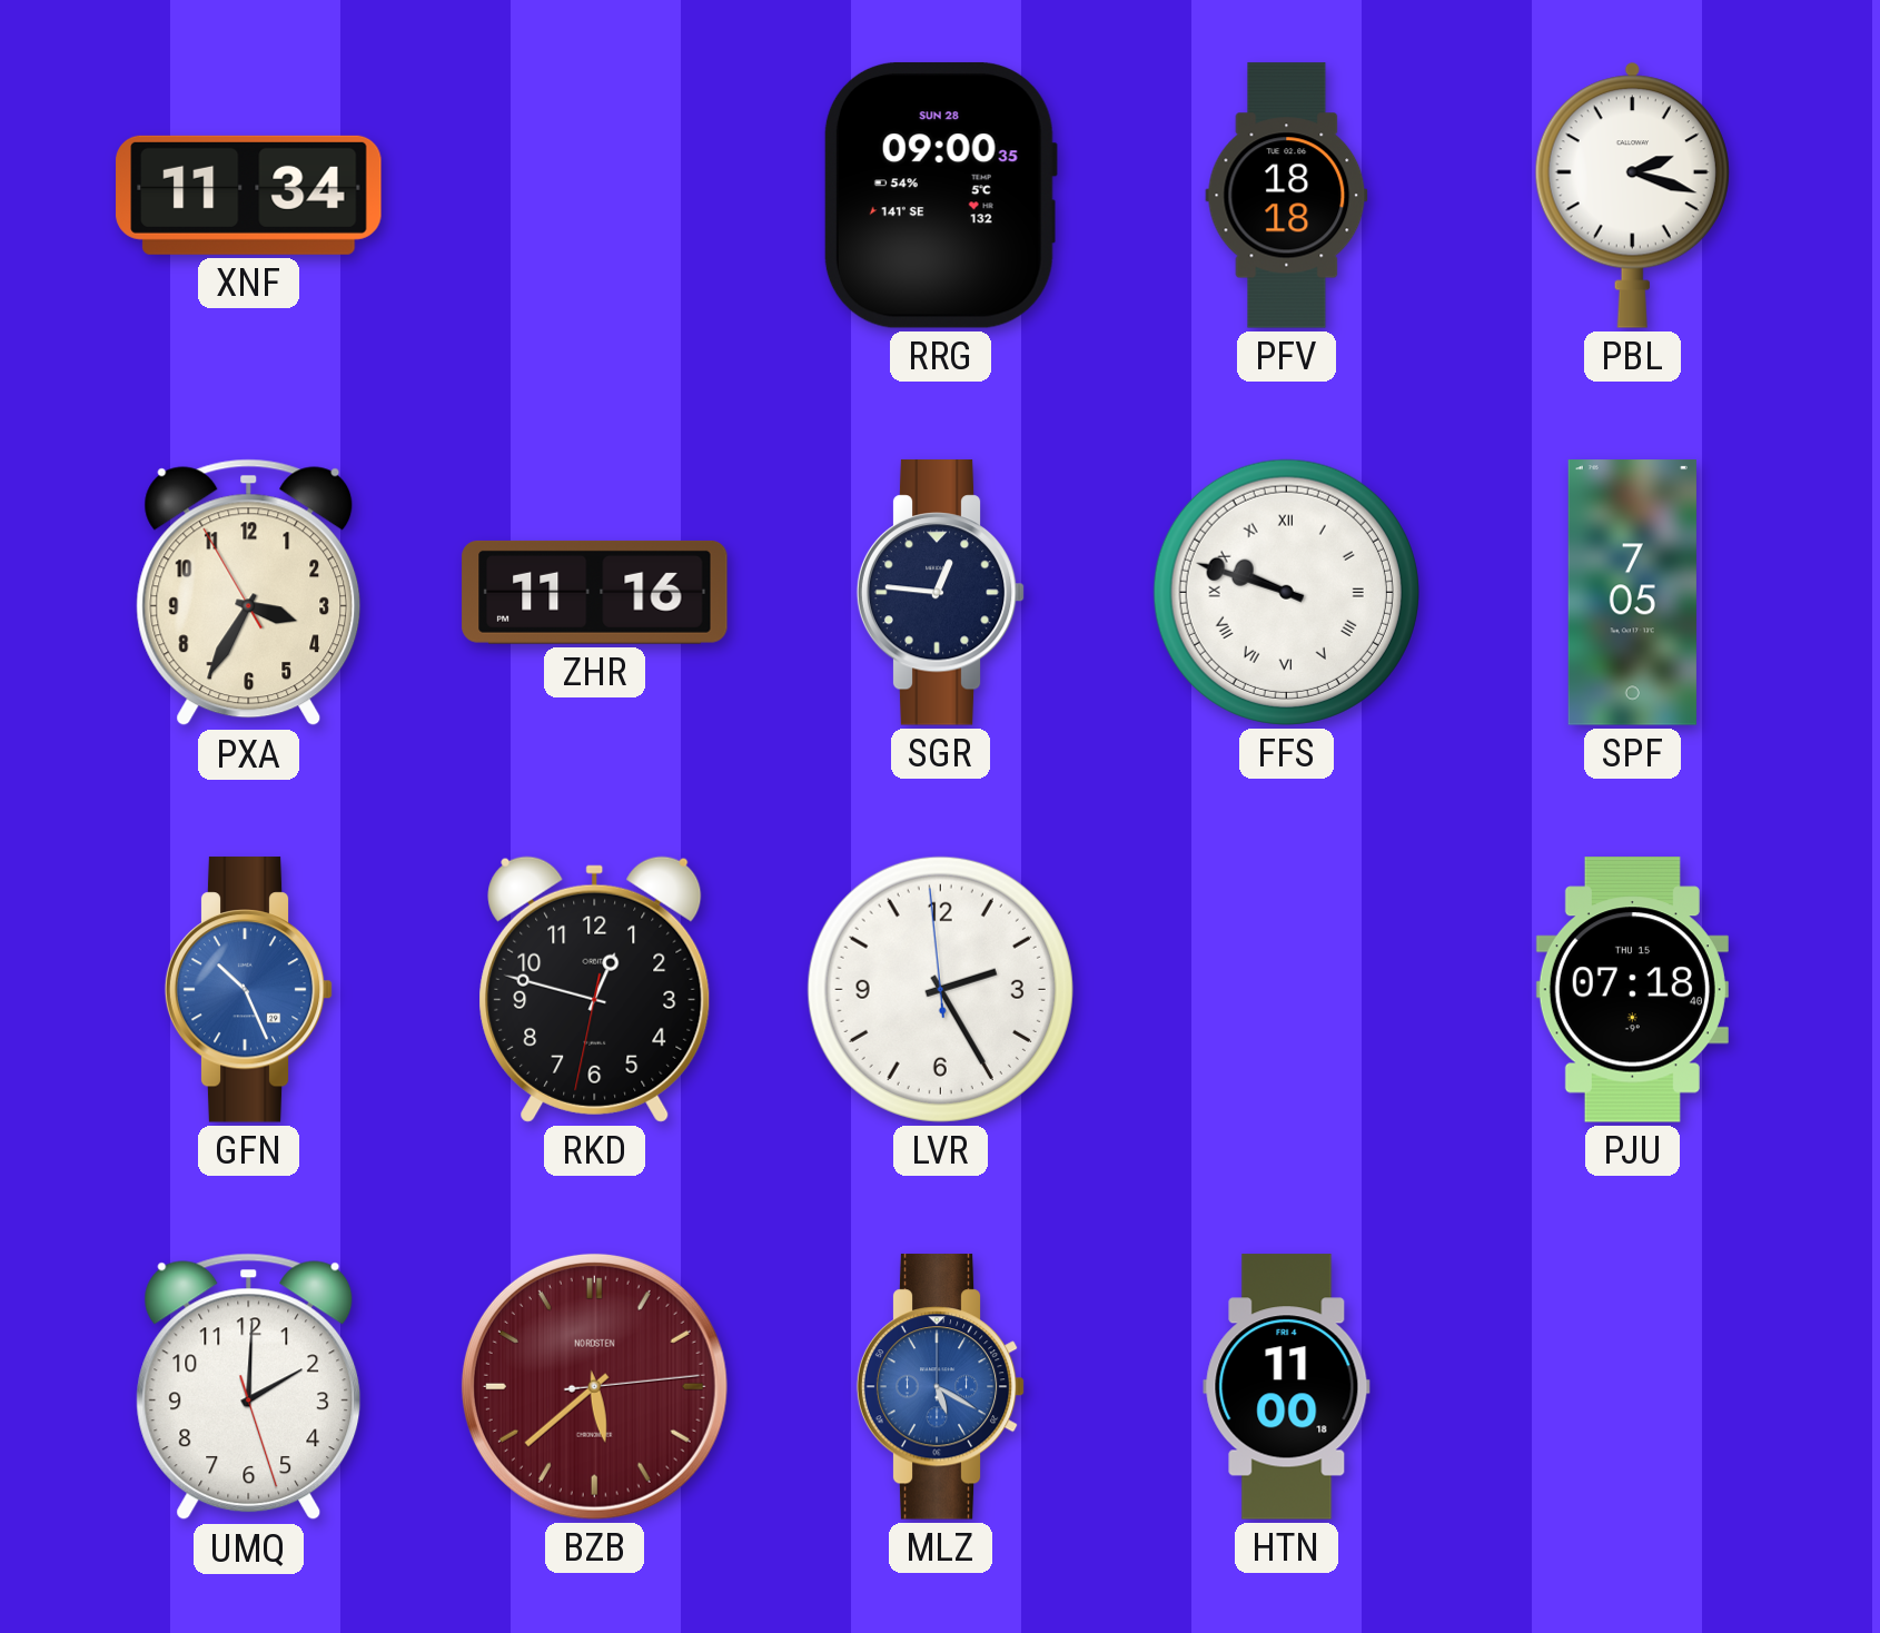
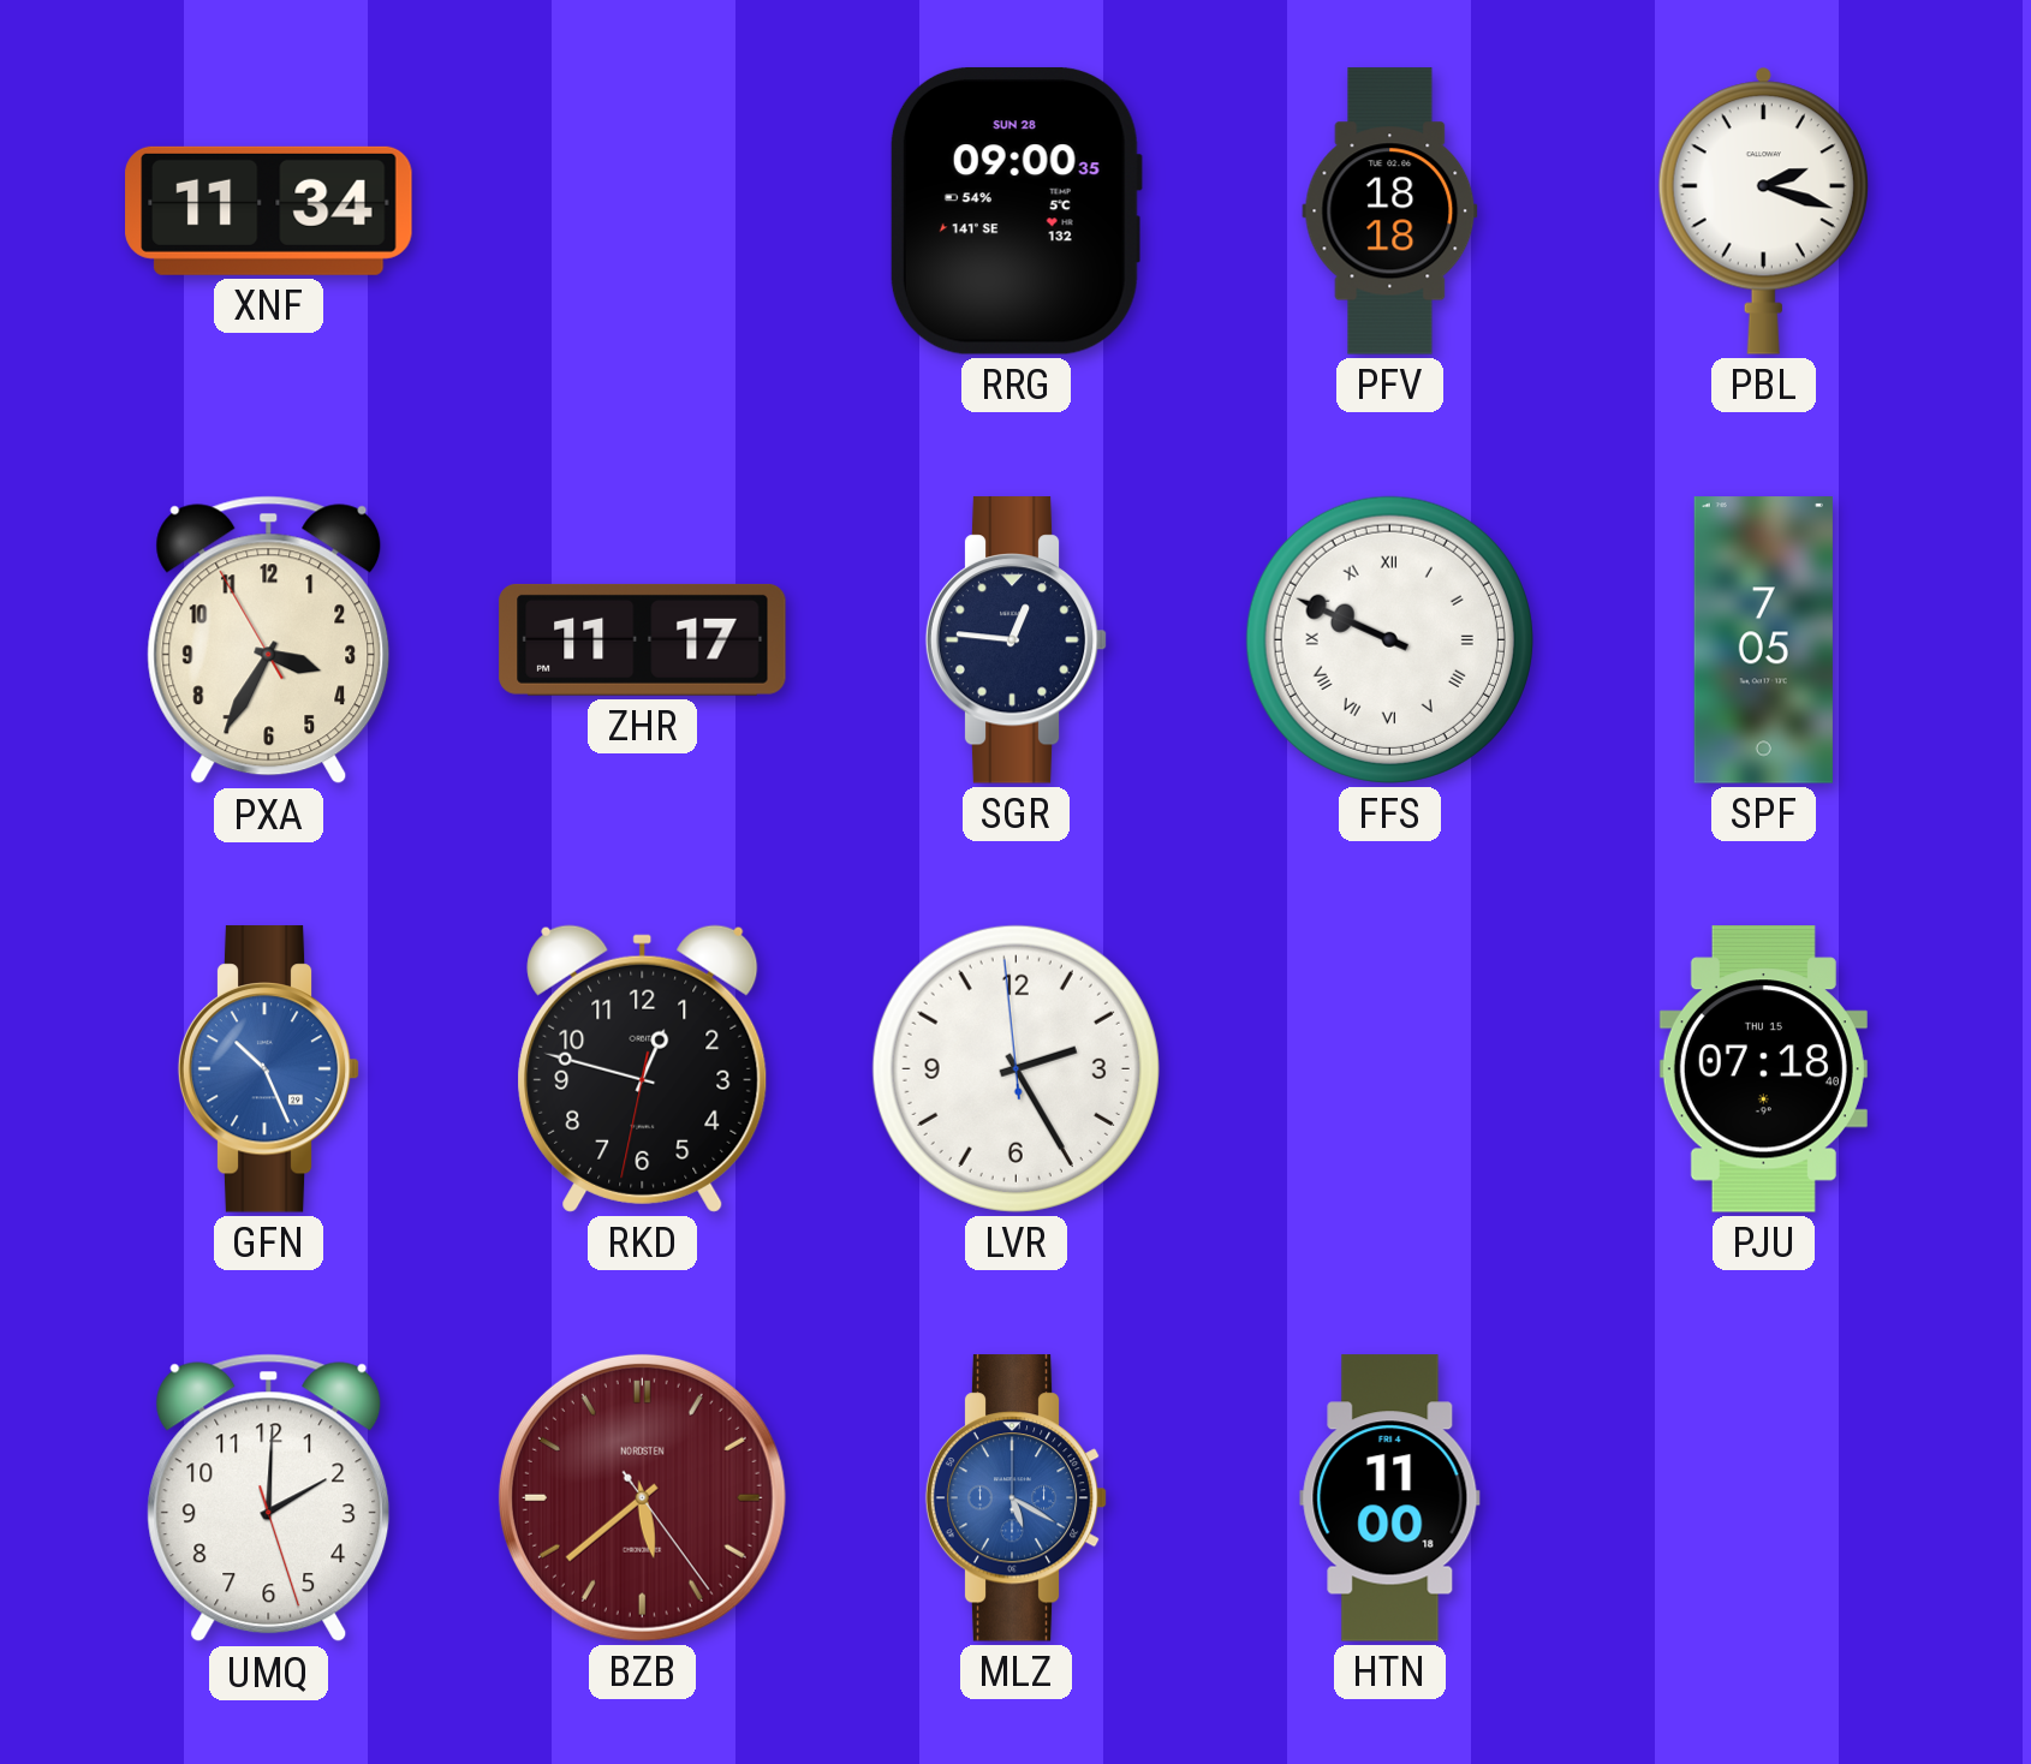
ZHR: 11:16 -> 11:17
FFS: 9:48 -> 9:49
BZB: 5:38:14 -> 5:38:24
